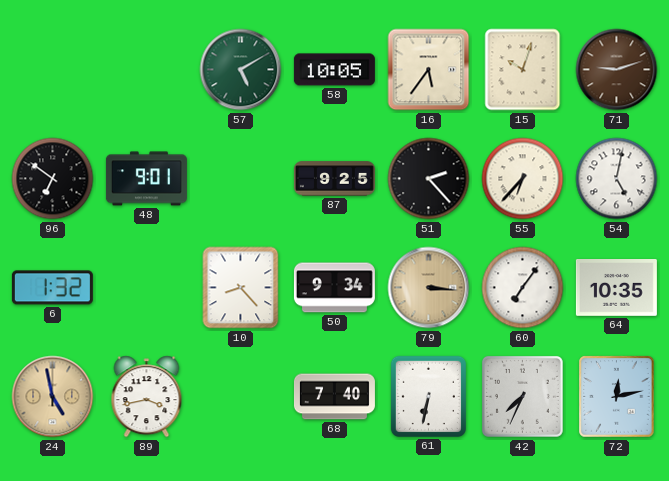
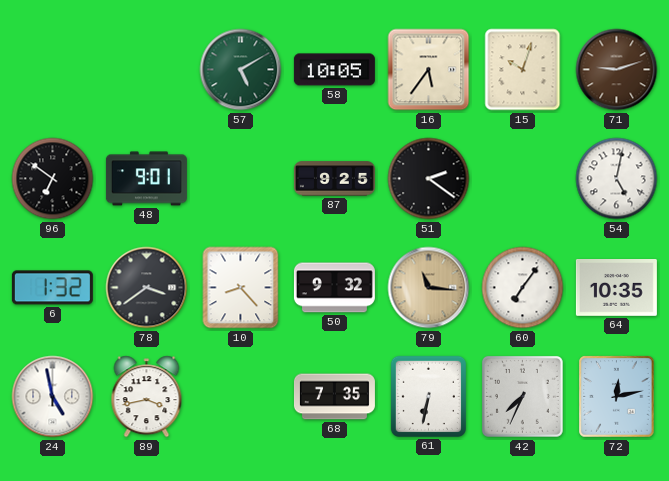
51: 2:23 -> 2:21
55: 6:37 -> none
78: none -> 3:39
50: 9:34 -> 9:32
79: 3:16 -> 11:16
24 dial: champagne -> white
68: 7:40 -> 7:35
